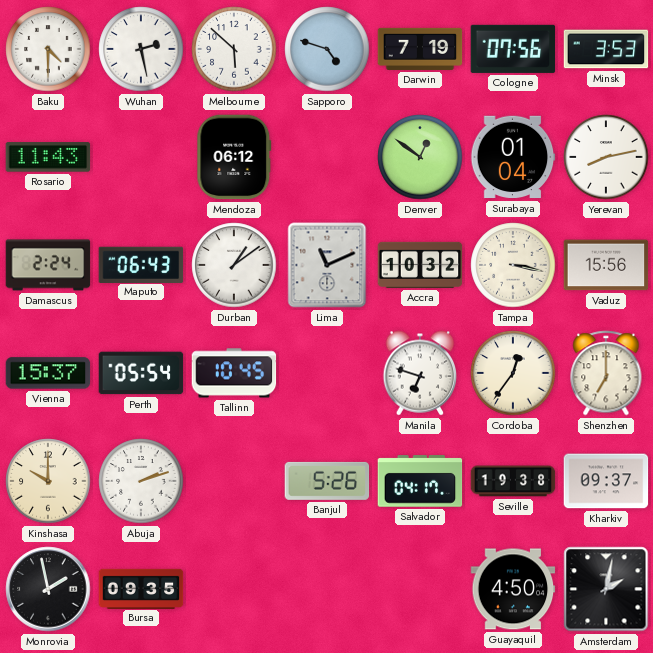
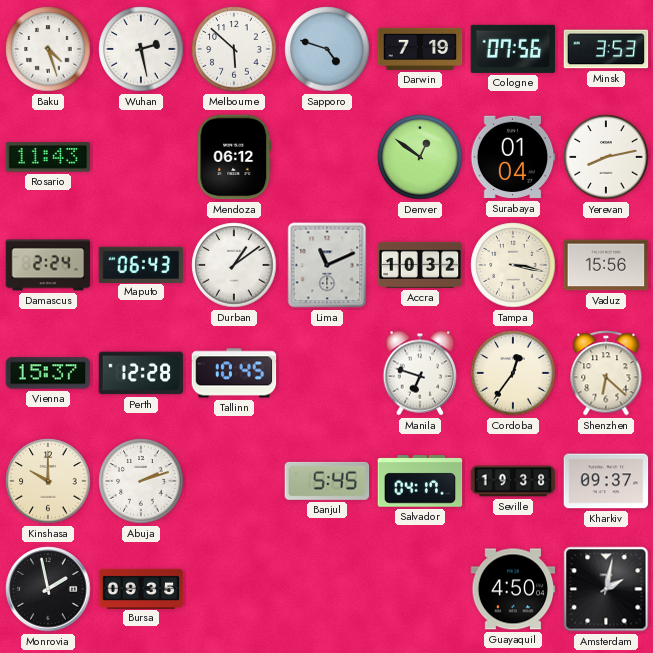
Baku: 4:30 -> 4:27
Perth: 05:54 -> 12:28
Shenzhen: 7:00 -> 6:22
Banjul: 5:26 -> 5:45
